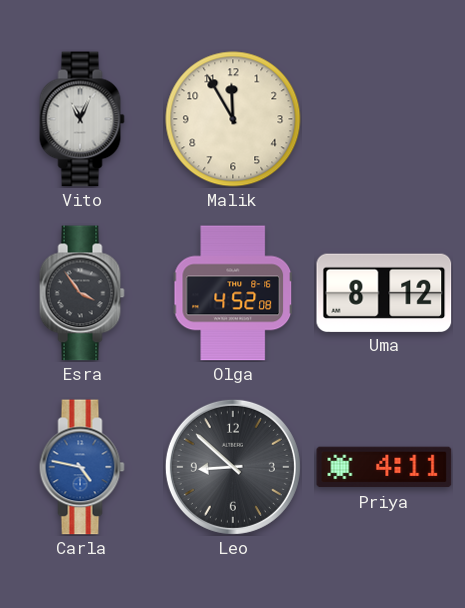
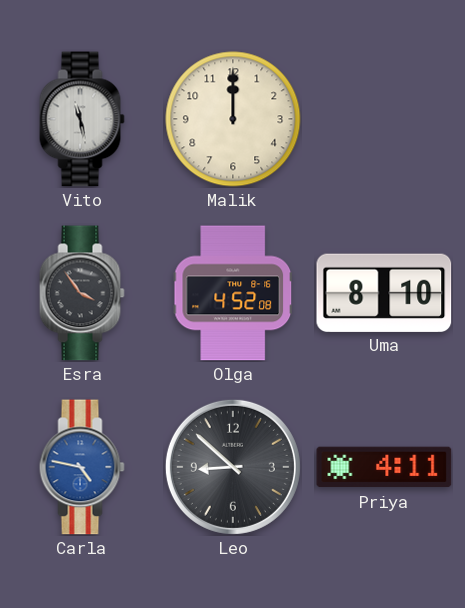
Vito: 11:04 -> 11:28
Malik: 11:55 -> 12:00
Uma: 8:12 -> 8:10
